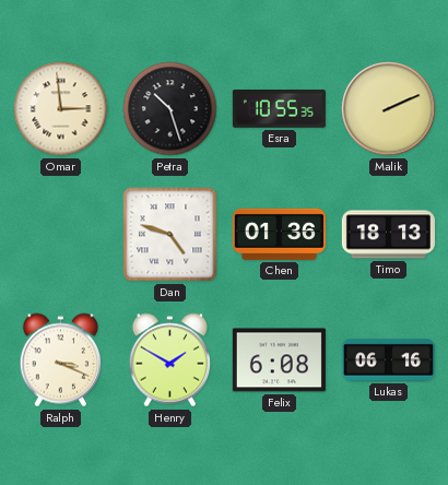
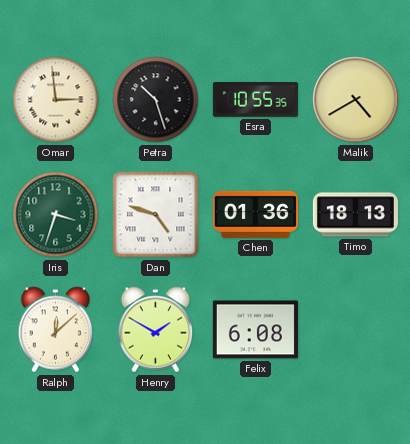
Malik: 2:11 -> 4:40
Iris: none -> 3:33
Ralph: 3:19 -> 12:08
Lukas: 06:16 -> none
